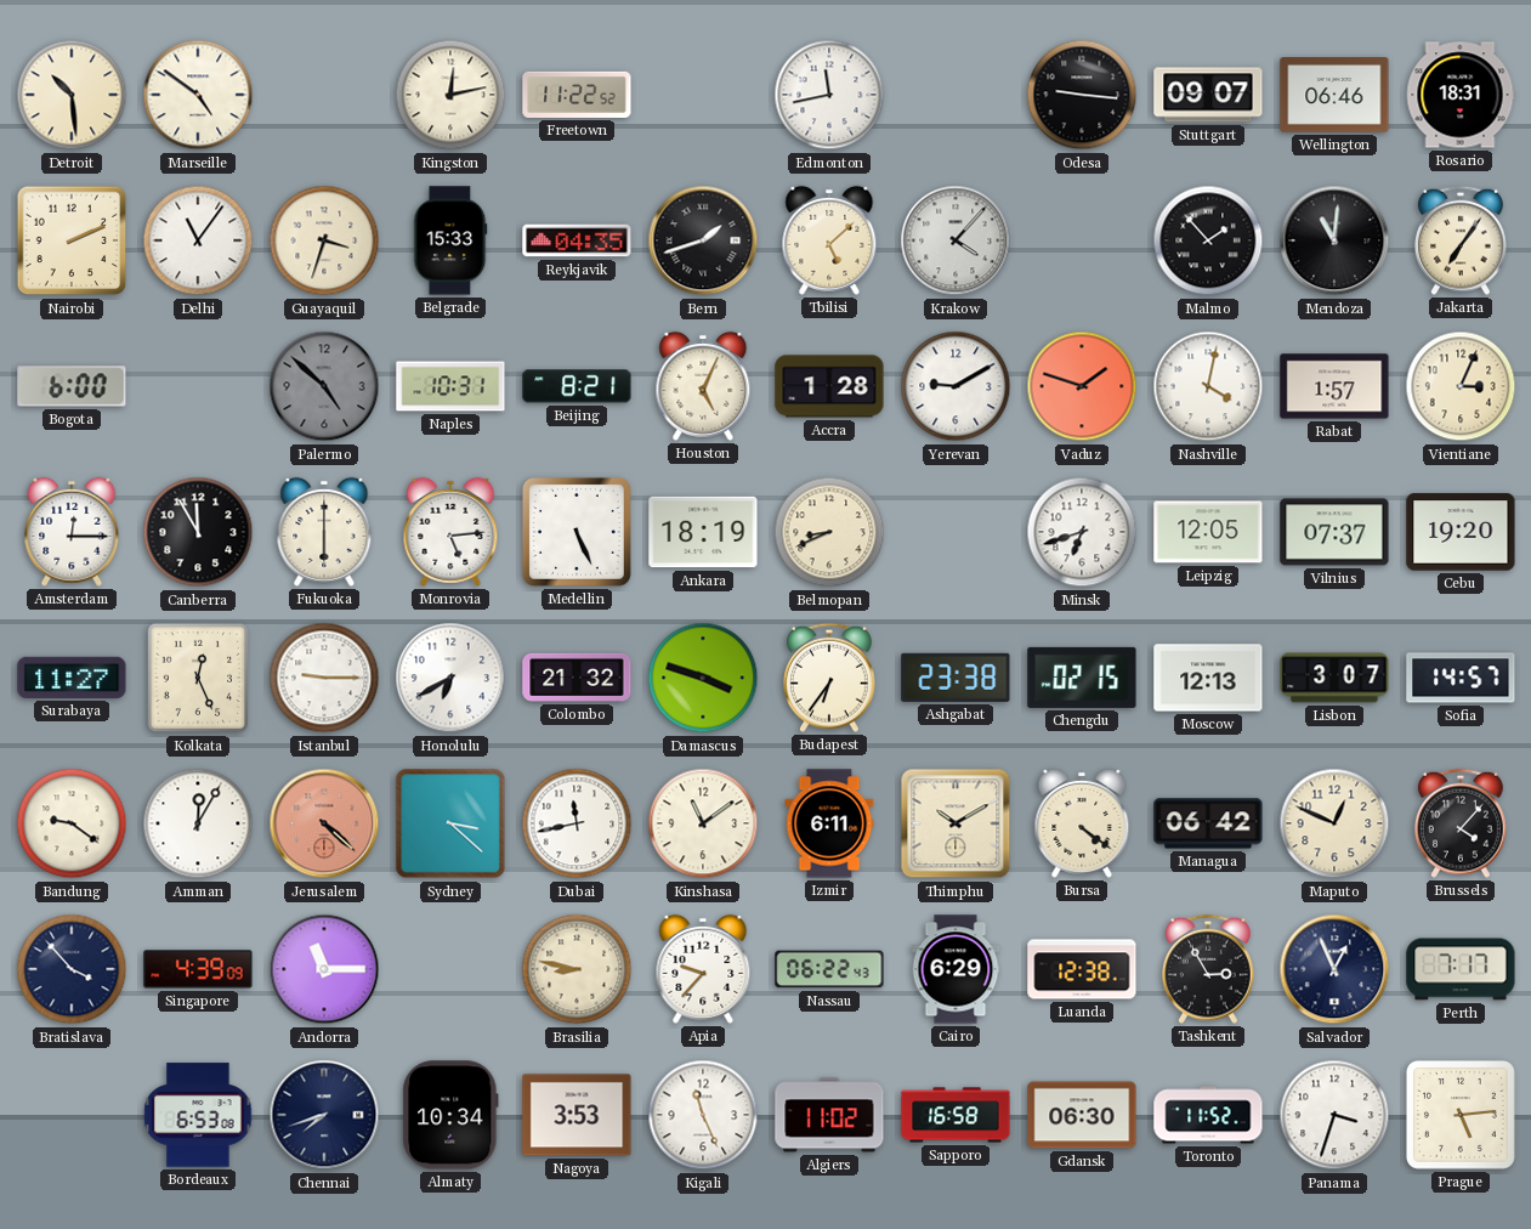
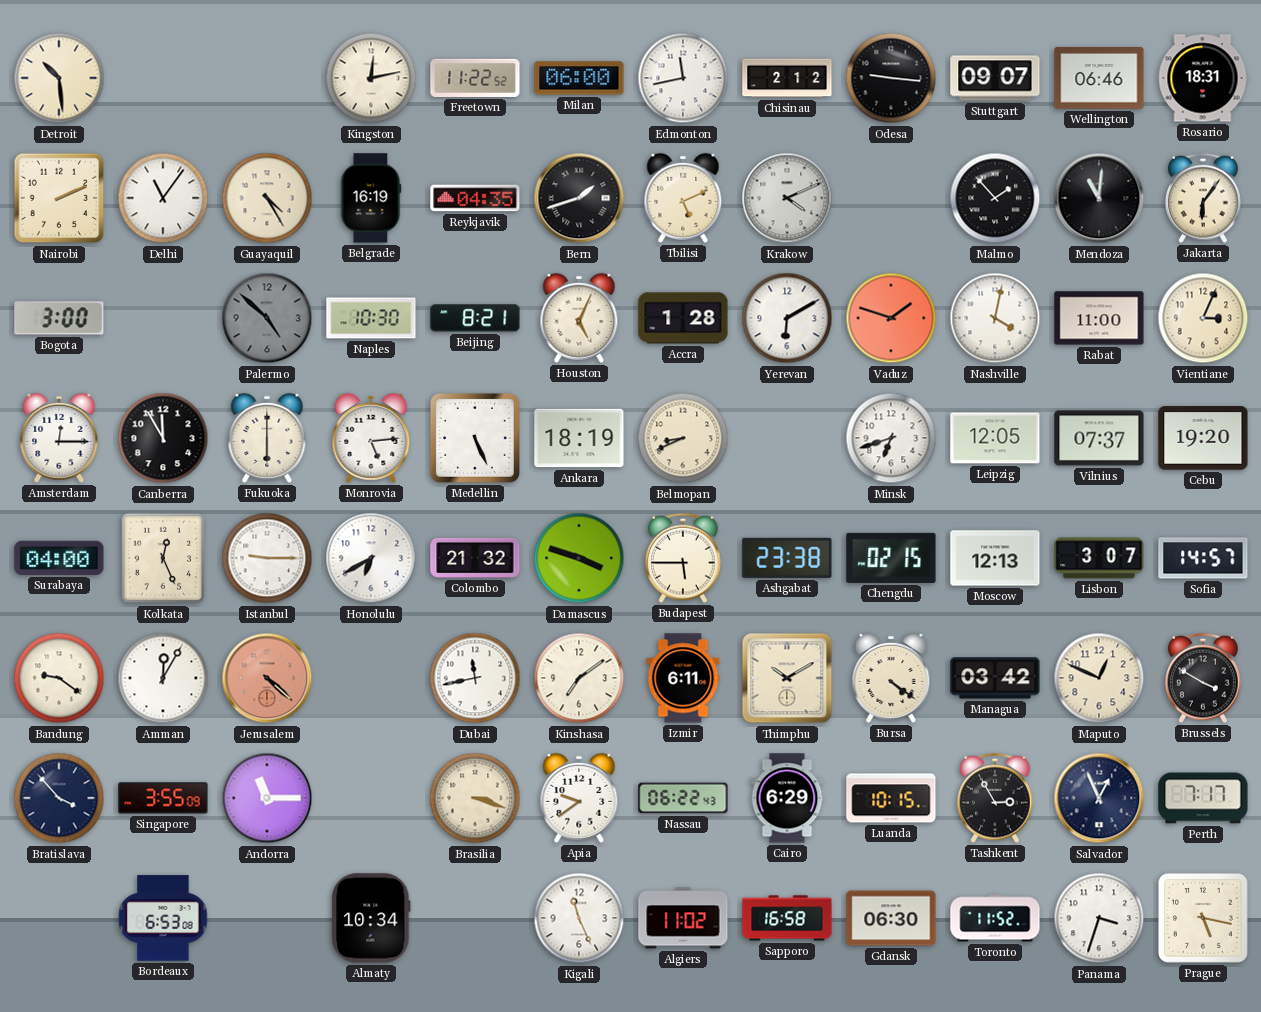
Marseille: 4:51 -> none
Milan: none -> 06:00
Chisinau: none -> 2:12
Guayaquil: 3:33 -> 4:25
Belgrade: 15:33 -> 16:19
Tbilisi: 5:08 -> 5:11
Krakow: 4:07 -> 4:11
Jakarta: 7:06 -> 6:06
Bogota: 6:00 -> 3:00
Naples: 10:31 -> 10:30
Yerevan: 9:10 -> 6:10
Rabat: 1:57 -> 11:00
Surabaya: 11:27 -> 04:00
Budapest: 6:36 -> 5:45
Sydney: 3:22 -> none
Kinshasa: 11:09 -> 7:09
Managua: 06:42 -> 03:42
Brussels: 4:07 -> 3:50
Singapore: 4:39 -> 3:55
Brasilia: 8:47 -> 3:18
Apia: 9:37 -> 9:39
Luanda: 12:38 -> 10:15
Chennai: 7:42 -> none
Nagoya: 3:53 -> none
Prague: 5:14 -> 5:17
